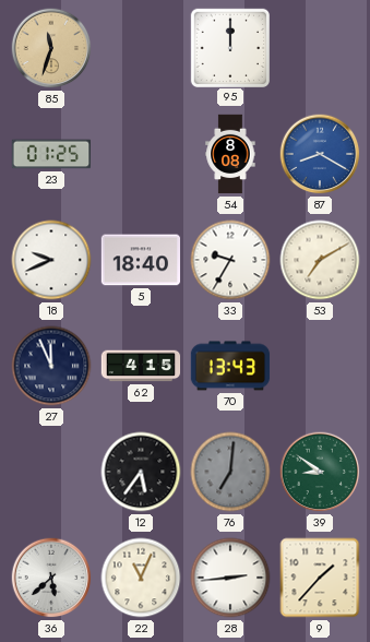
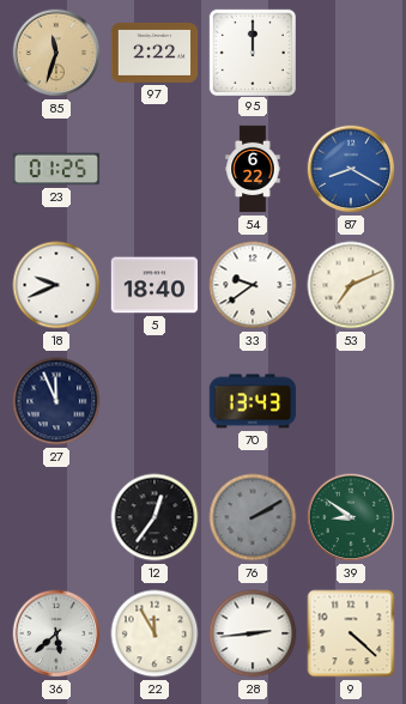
97: none -> 2:22
54: 8:08 -> 6:22
33: 9:35 -> 9:39
53: 7:10 -> 7:11
62: 4:15 -> none
12: 5:36 -> 12:36
76: 7:01 -> 2:10
22: 11:04 -> 11:55
9: 1:37 -> 4:22
